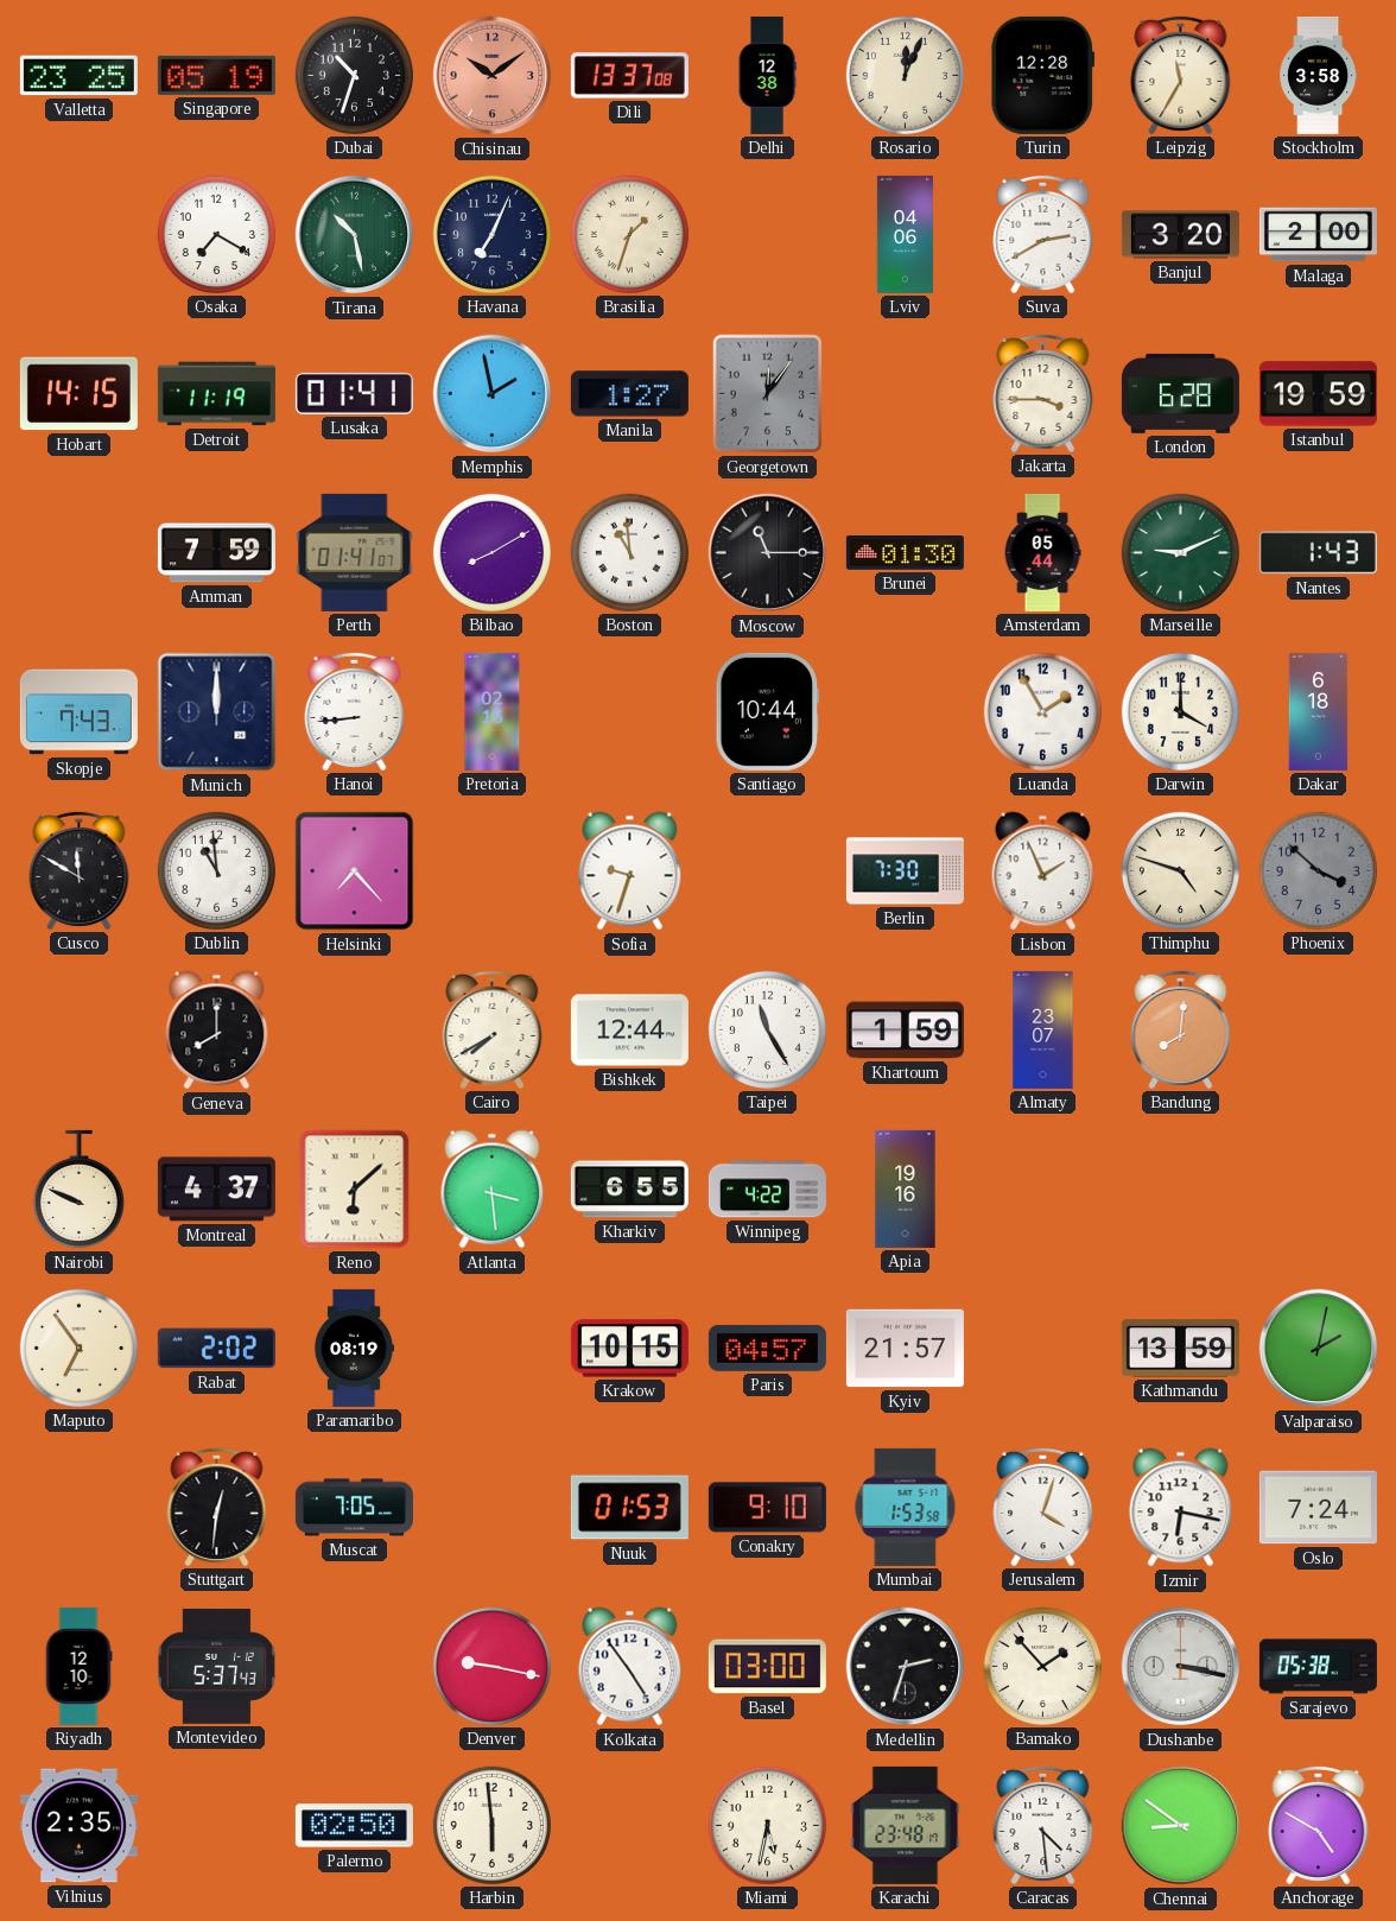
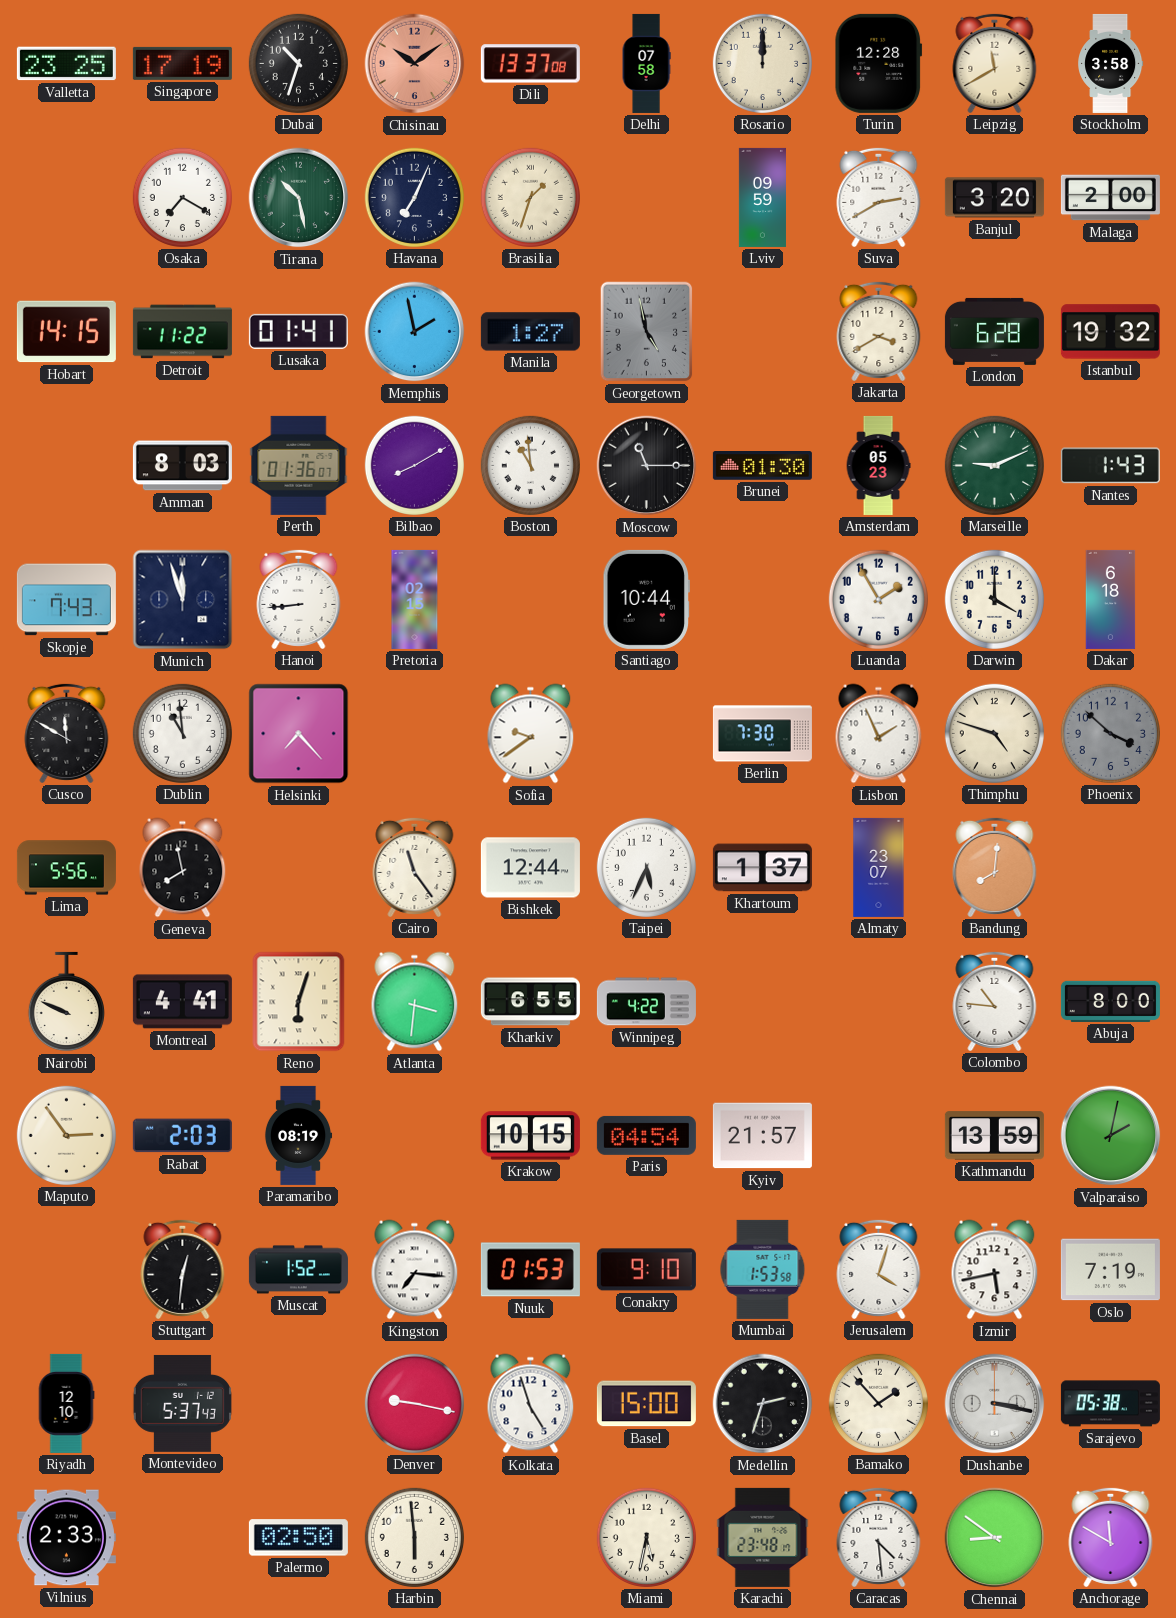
Singapore: 05:19 -> 17:19
Delhi: 12:38 -> 07:58
Rosario: 12:04 -> 12:00
Leipzig: 11:35 -> 11:40
Lviv: 04:06 -> 09:59
Detroit: 11:19 -> 11:22
Georgetown: 12:06 -> 4:58
Jakarta: 3:45 -> 3:40
Istanbul: 19:59 -> 19:32
Amman: 7:59 -> 8:03
Perth: 01:41 -> 01:36
Amsterdam: 05:44 -> 05:23
Munich: 12:00 -> 11:57
Sofia: 9:33 -> 9:39
Lima: none -> 5:56
Geneva: 8:00 -> 7:58
Cairo: 7:40 -> 11:24
Taipei: 11:25 -> 5:34
Khartoum: 1:59 -> 1:37
Montreal: 4:37 -> 4:41
Reno: 6:08 -> 6:03
Atlanta: 3:29 -> 3:31
Apia: 19:16 -> none
Colombo: none -> 10:46
Abuja: none -> 8:00
Maputo: 6:54 -> 2:54
Rabat: 2:02 -> 2:03
Paris: 04:57 -> 04:54
Muscat: 7:05 -> 1:52
Kingston: none -> 7:16
Izmir: 6:17 -> 5:43
Oslo: 7:24 -> 7:19
Kolkata: 4:54 -> 4:57
Basel: 03:00 -> 15:00
Vilnius: 2:35 -> 2:33
Anchorage: 4:50 -> 11:50
